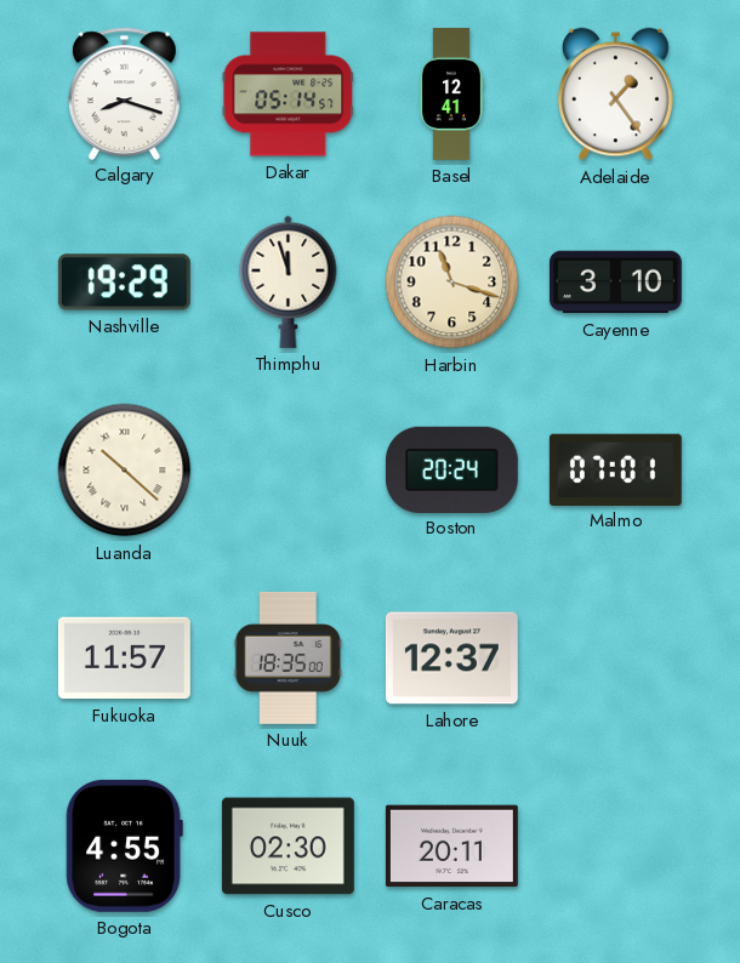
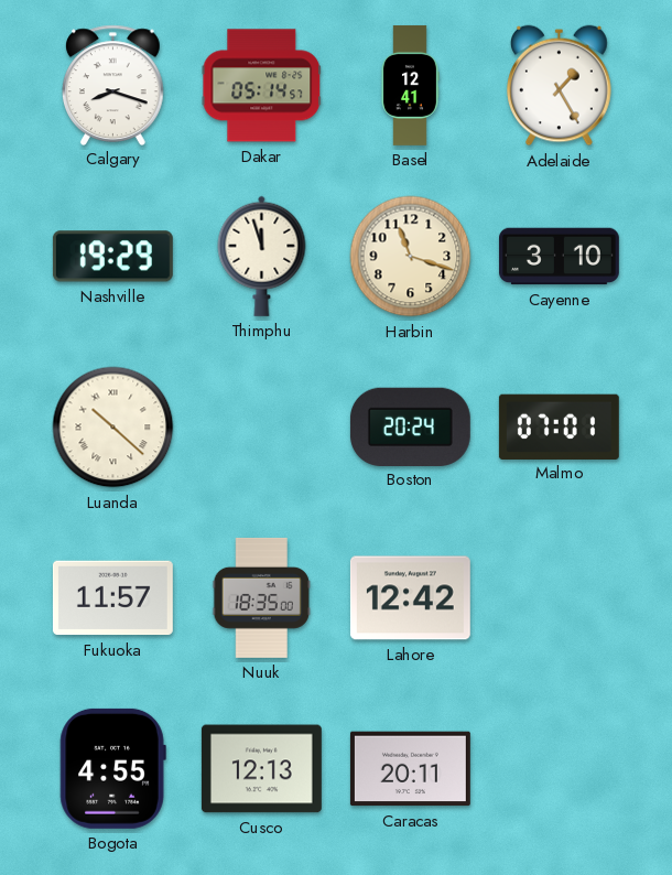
Adelaide: 1:24 -> 1:25
Lahore: 12:37 -> 12:42
Cusco: 02:30 -> 12:13
